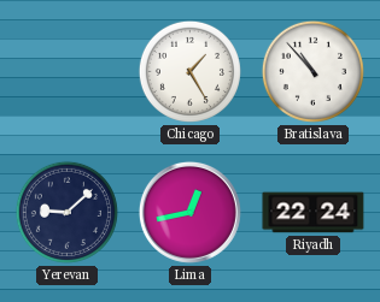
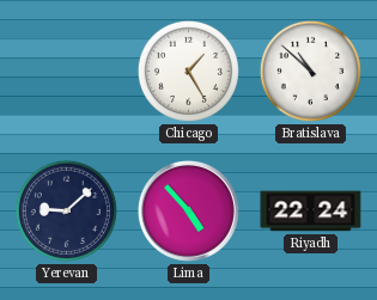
Bratislava: 10:53 -> 10:52
Lima: 12:43 -> 4:53
